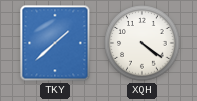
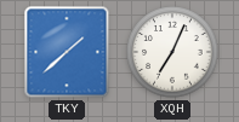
XQH: 4:21 -> 7:04
